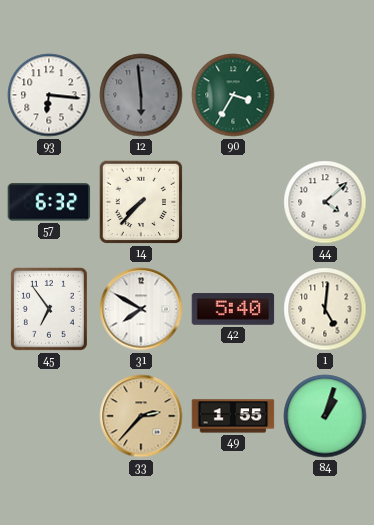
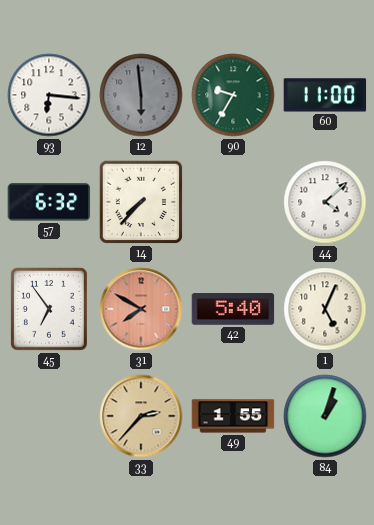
90: 3:35 -> 9:35
60: none -> 11:00
31 dial: white -> salmon
1: 5:01 -> 5:04
